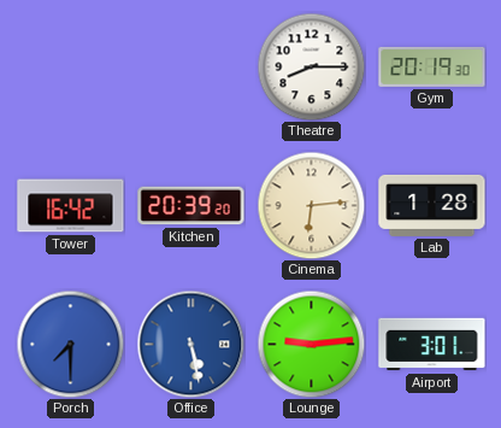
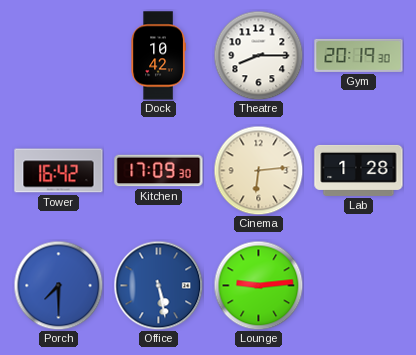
Dock: none -> 10:42
Kitchen: 20:39 -> 17:09
Airport: 3:01 -> none
